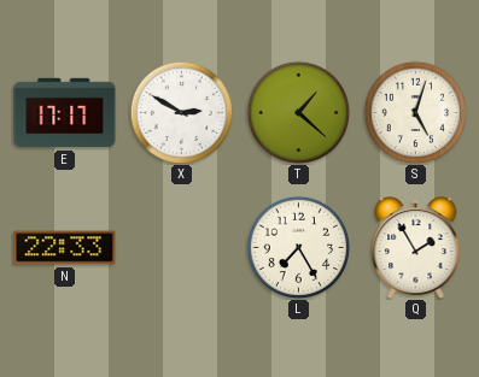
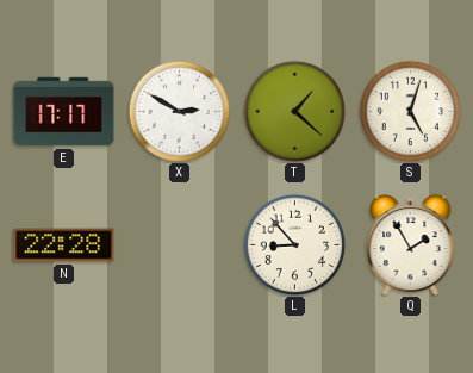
N: 22:33 -> 22:28
L: 7:25 -> 8:53
